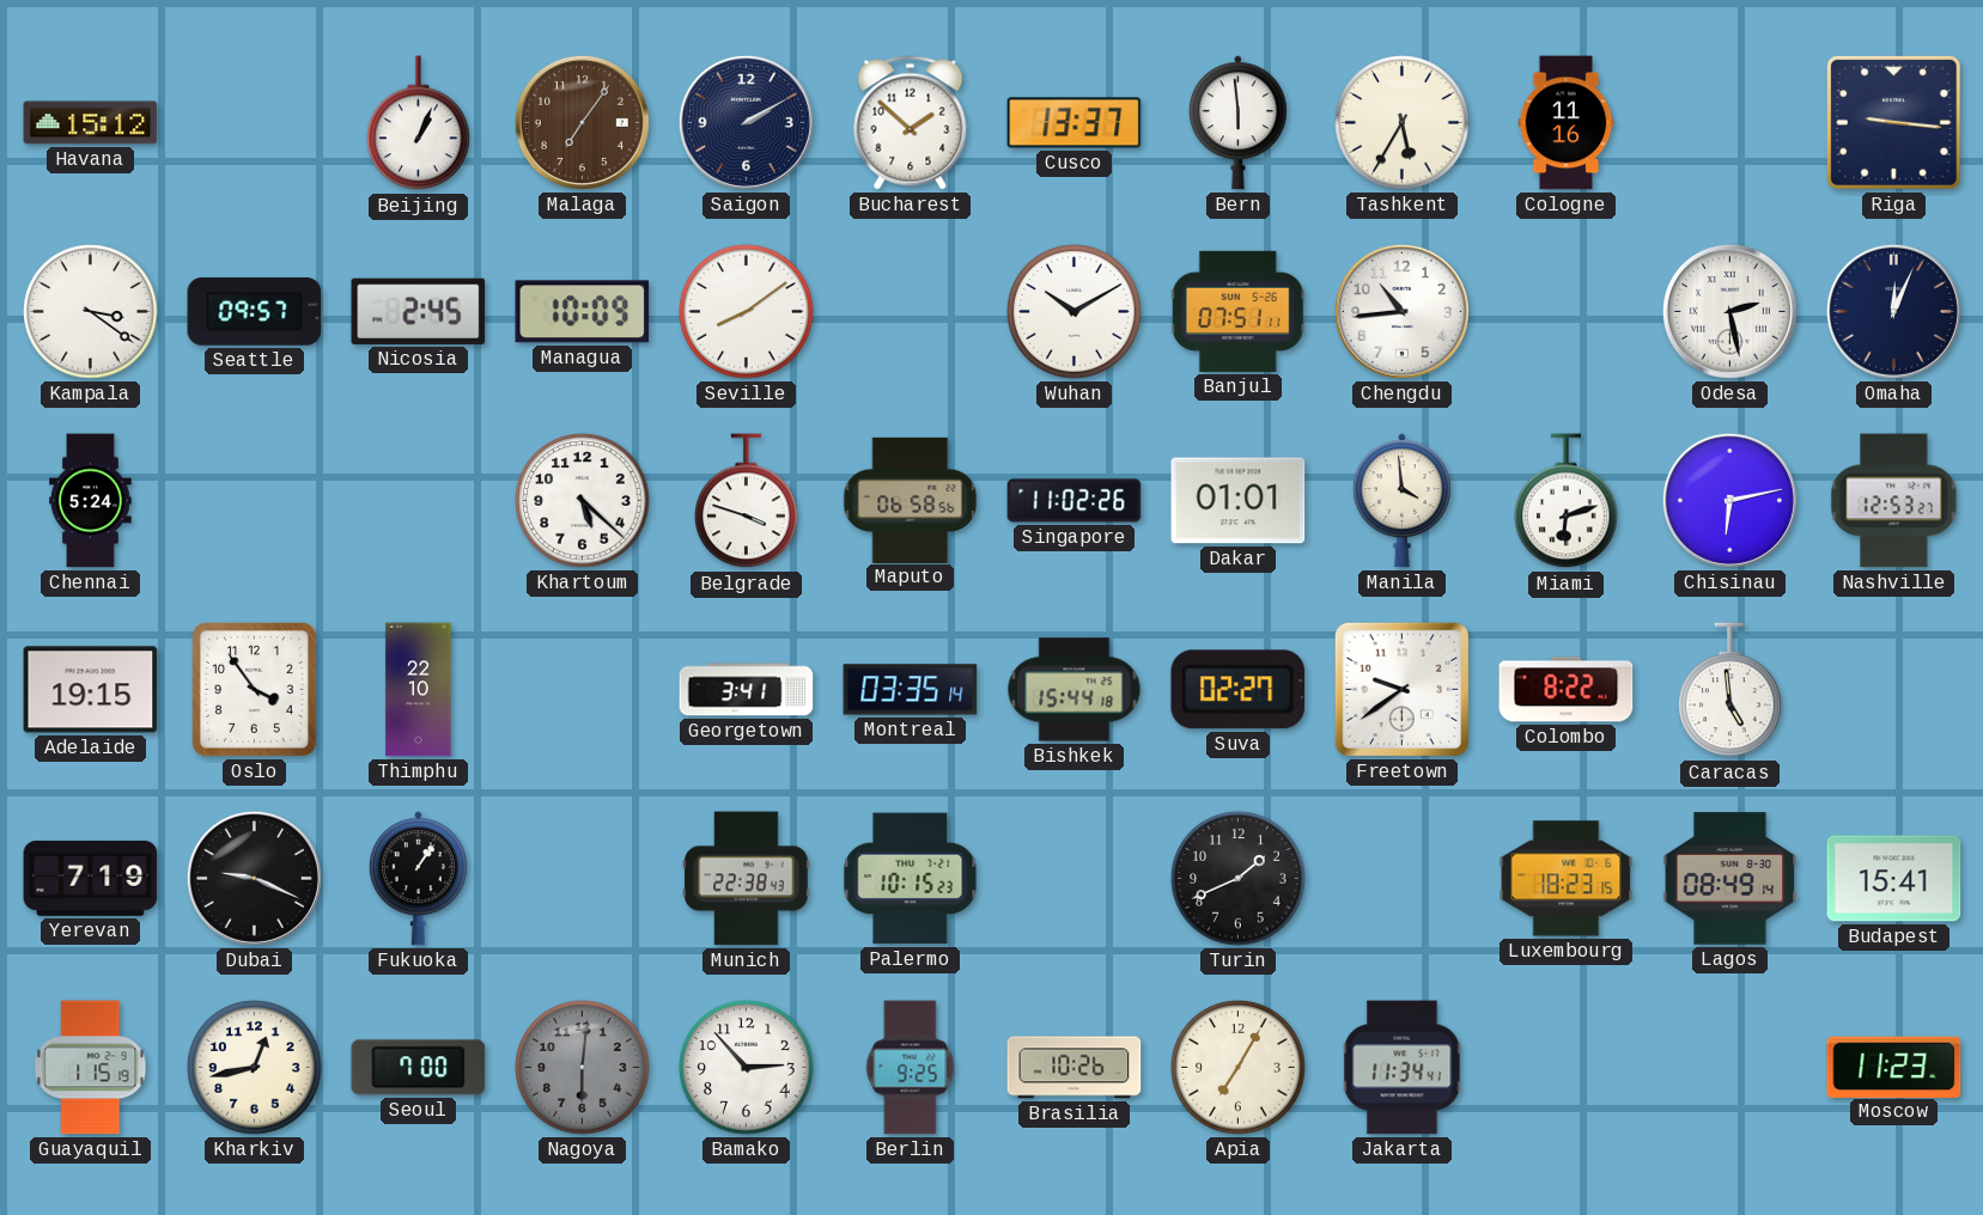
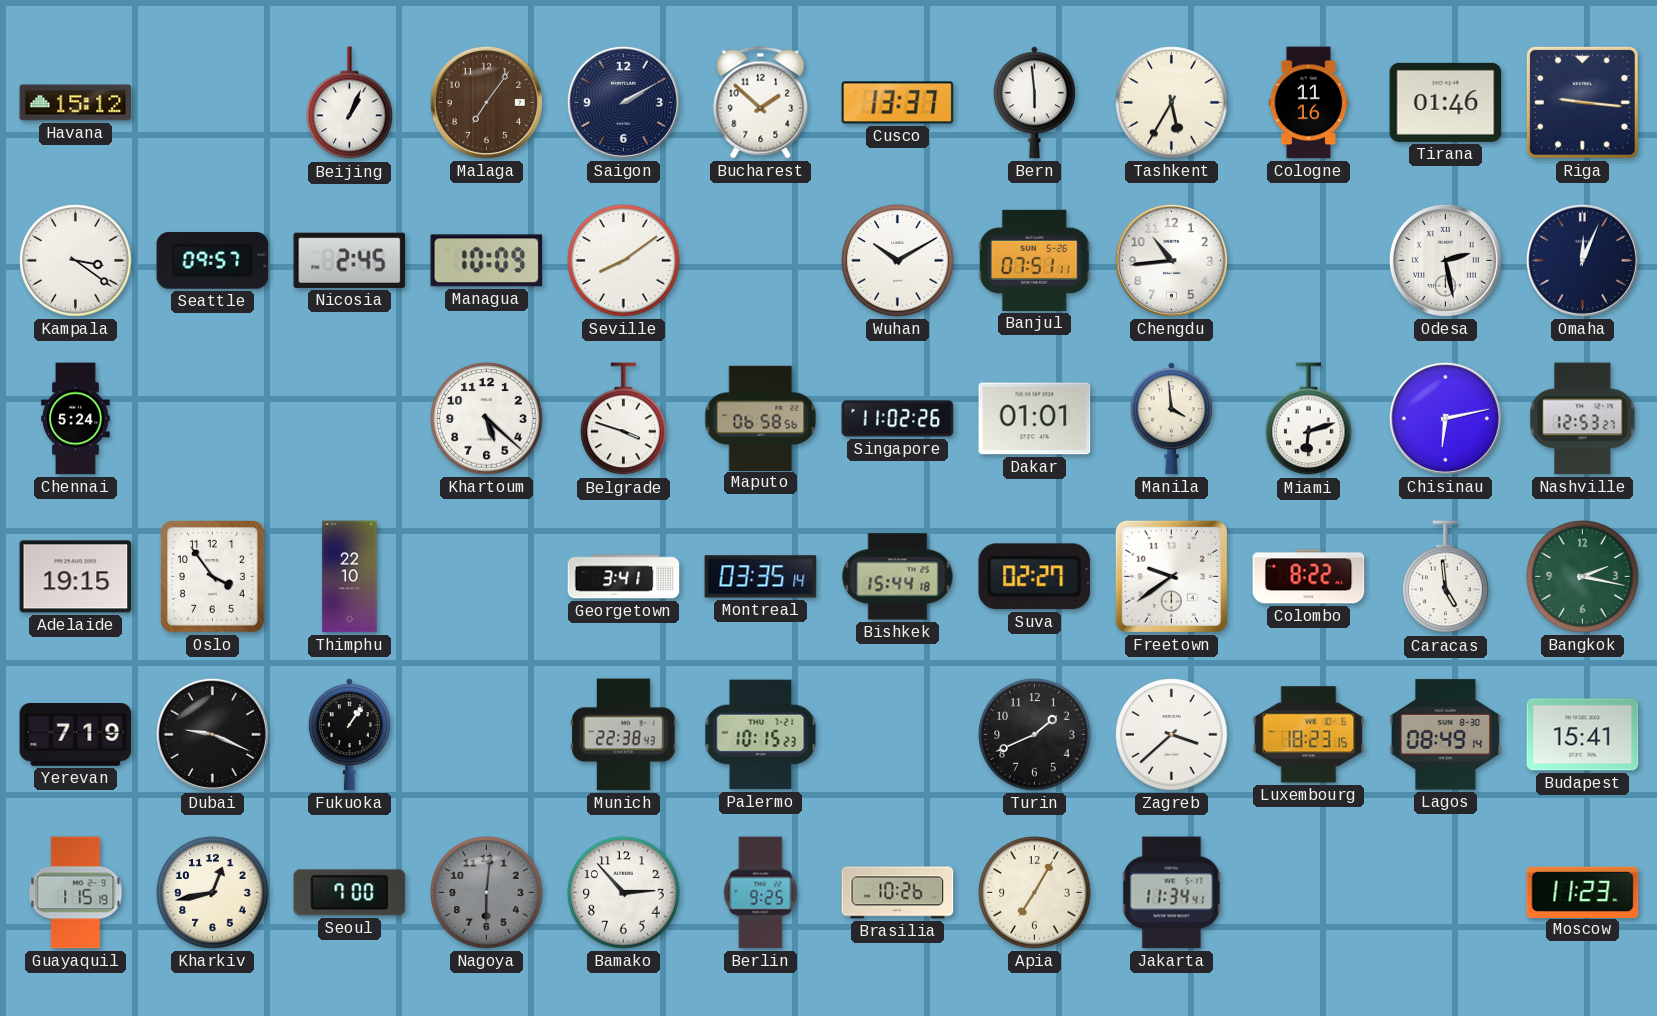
Tirana: none -> 01:46
Bangkok: none -> 2:17
Zagreb: none -> 3:38
